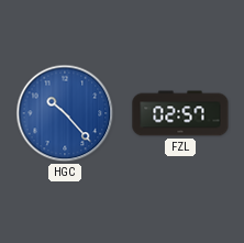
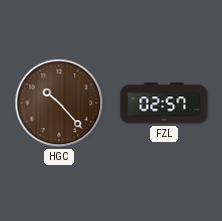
HGC dial: blue -> brown
